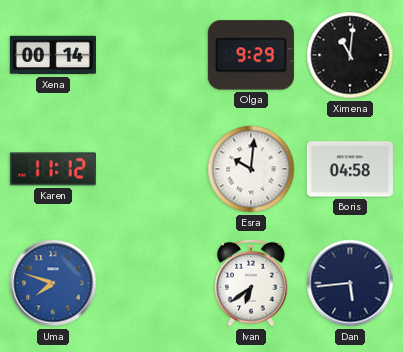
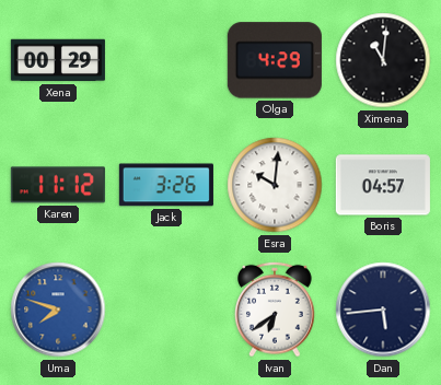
Xena: 00:14 -> 00:29
Olga: 9:29 -> 4:29
Jack: none -> 3:26
Boris: 04:58 -> 04:57
